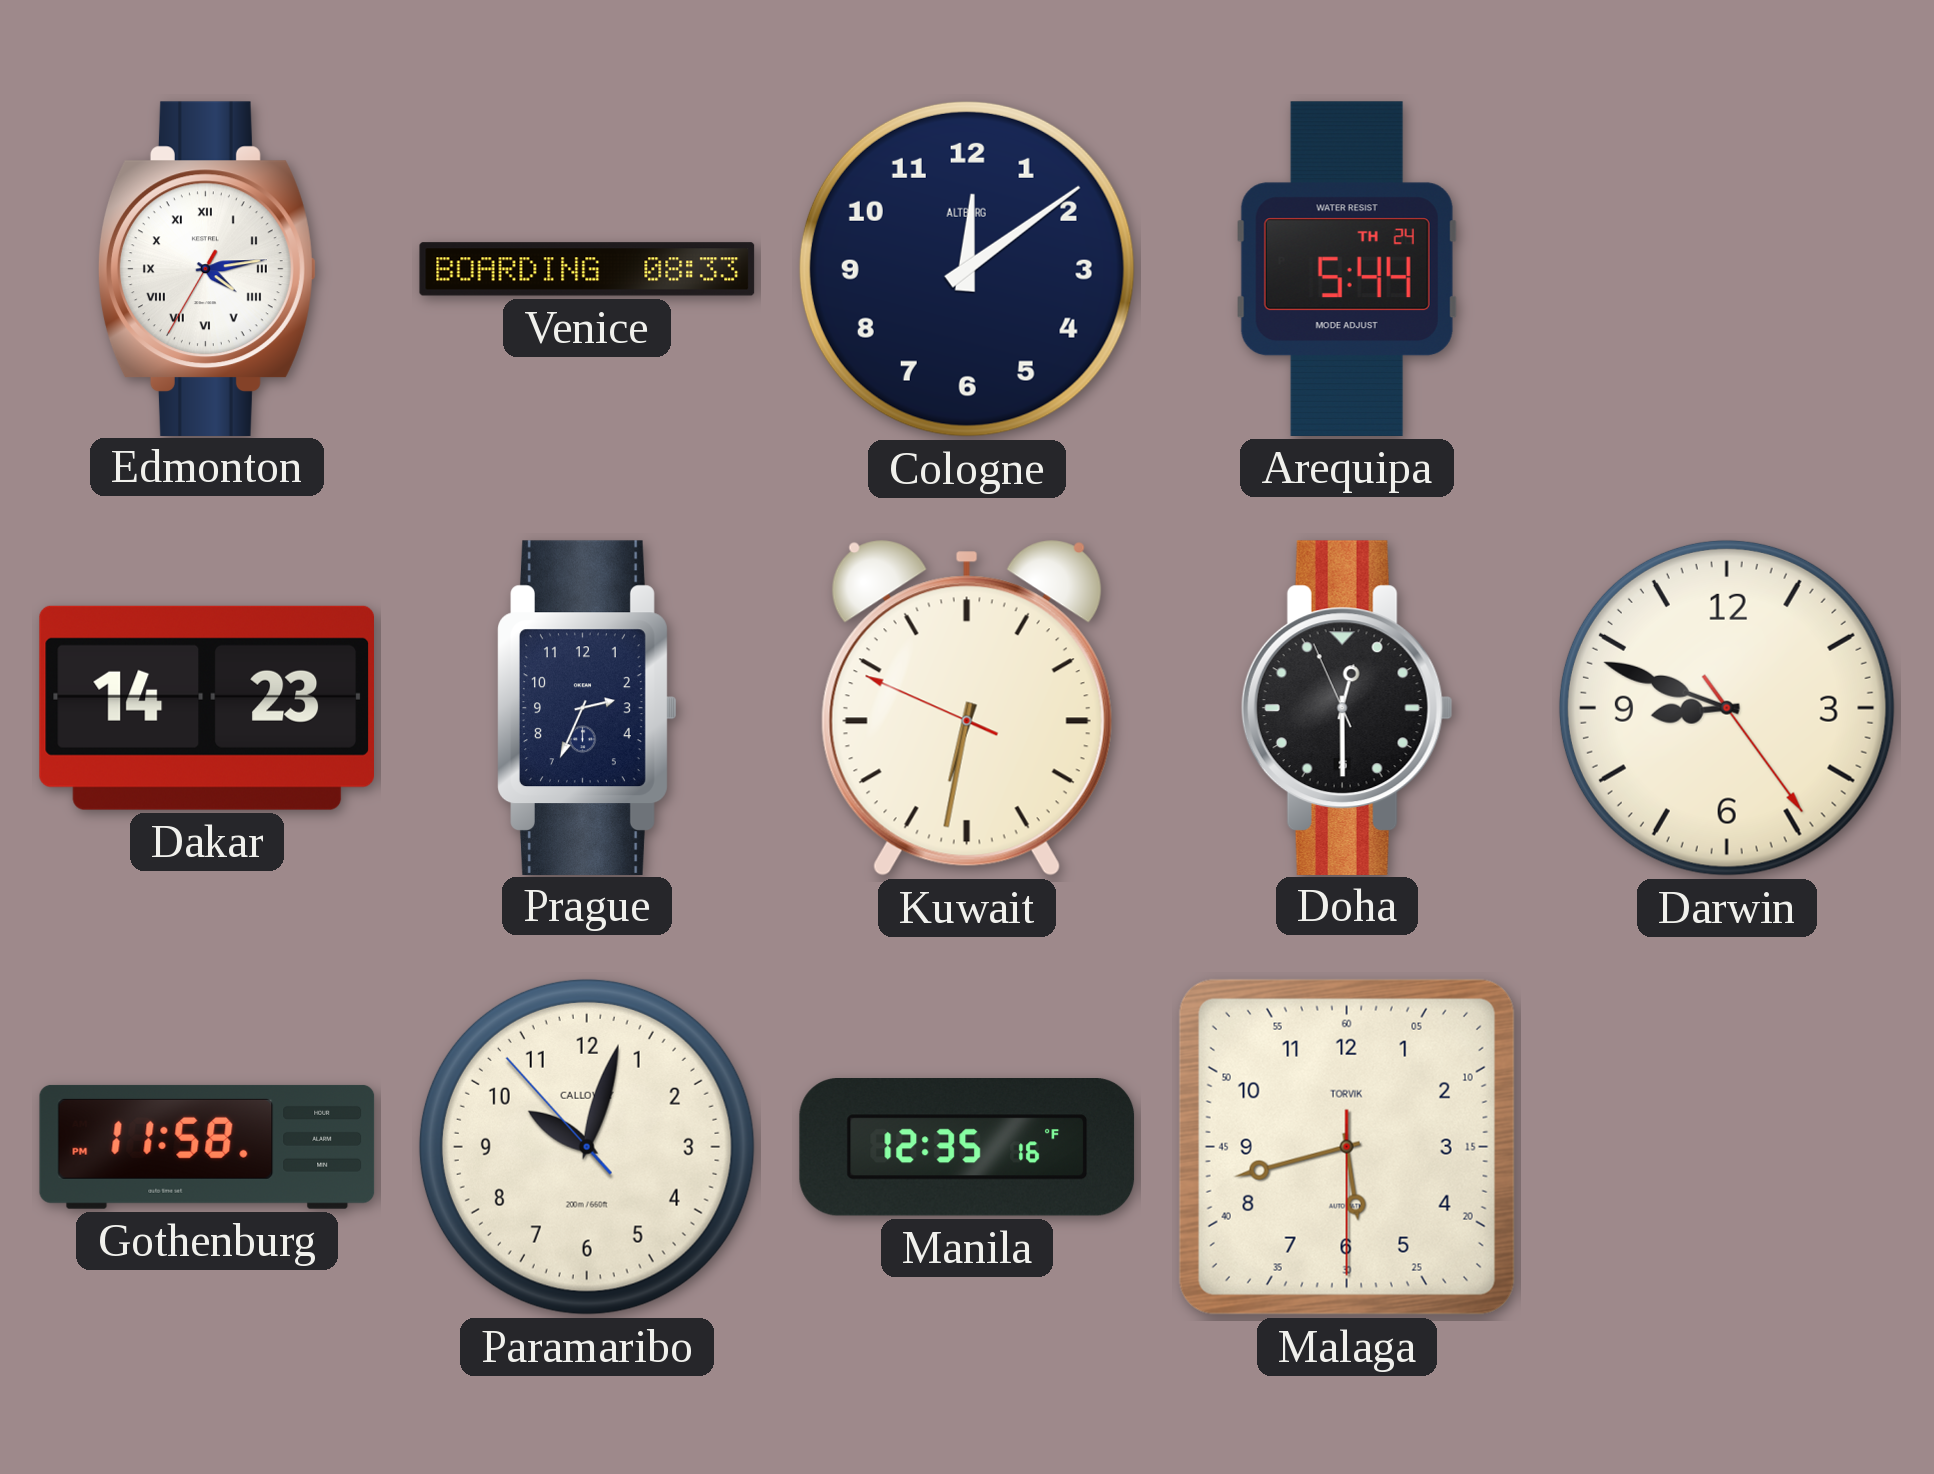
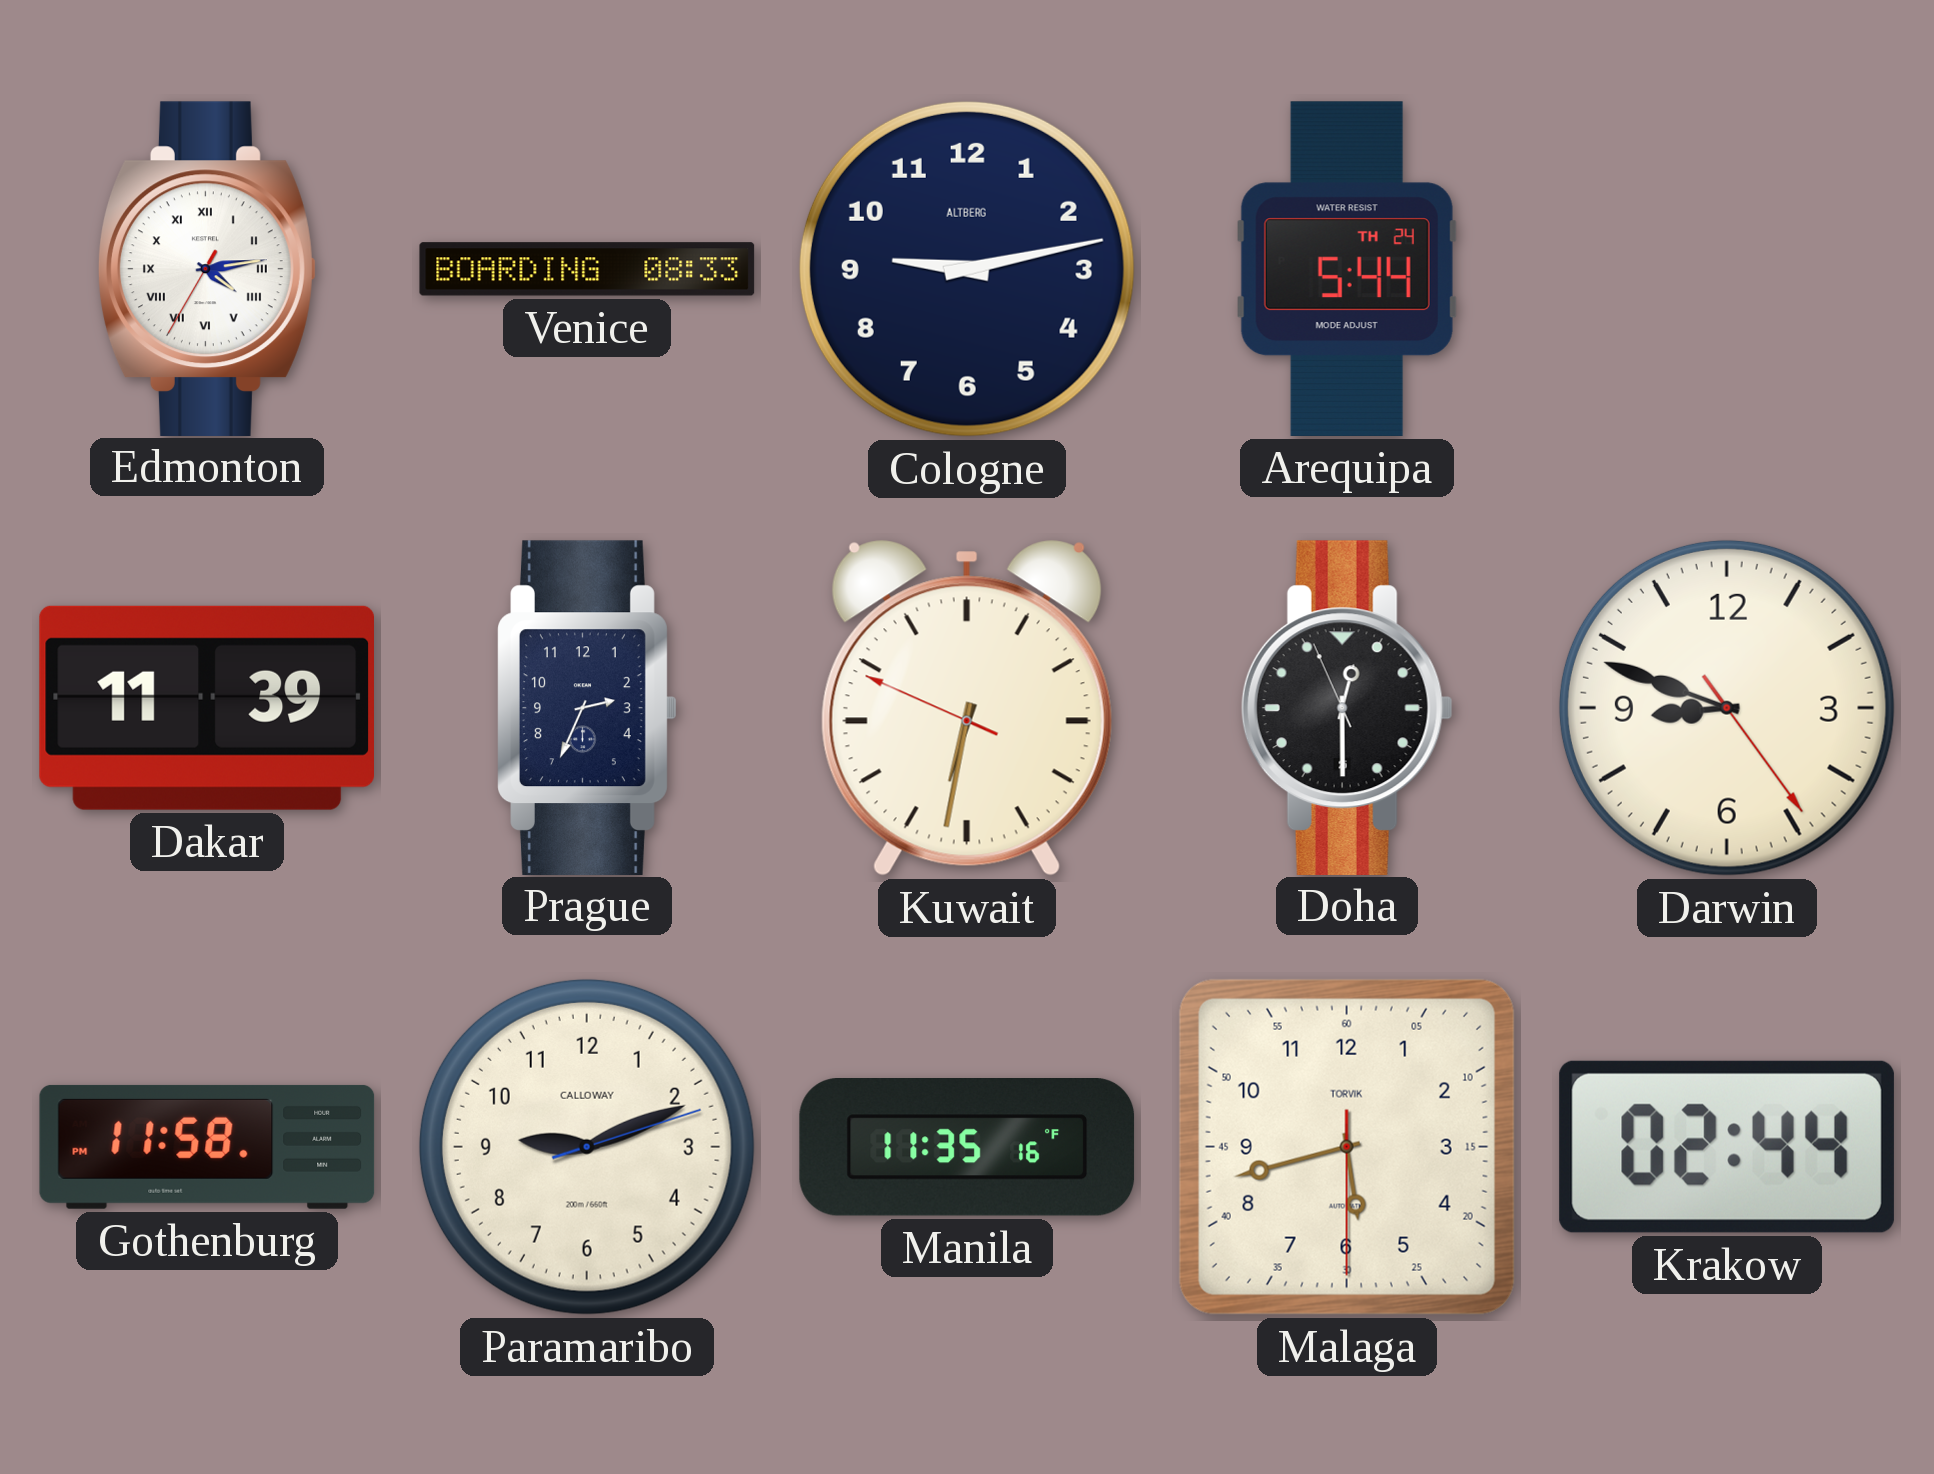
Cologne: 12:09 -> 9:13
Dakar: 14:23 -> 11:39
Paramaribo: 10:02 -> 9:11
Manila: 12:35 -> 11:35
Krakow: none -> 02:44
